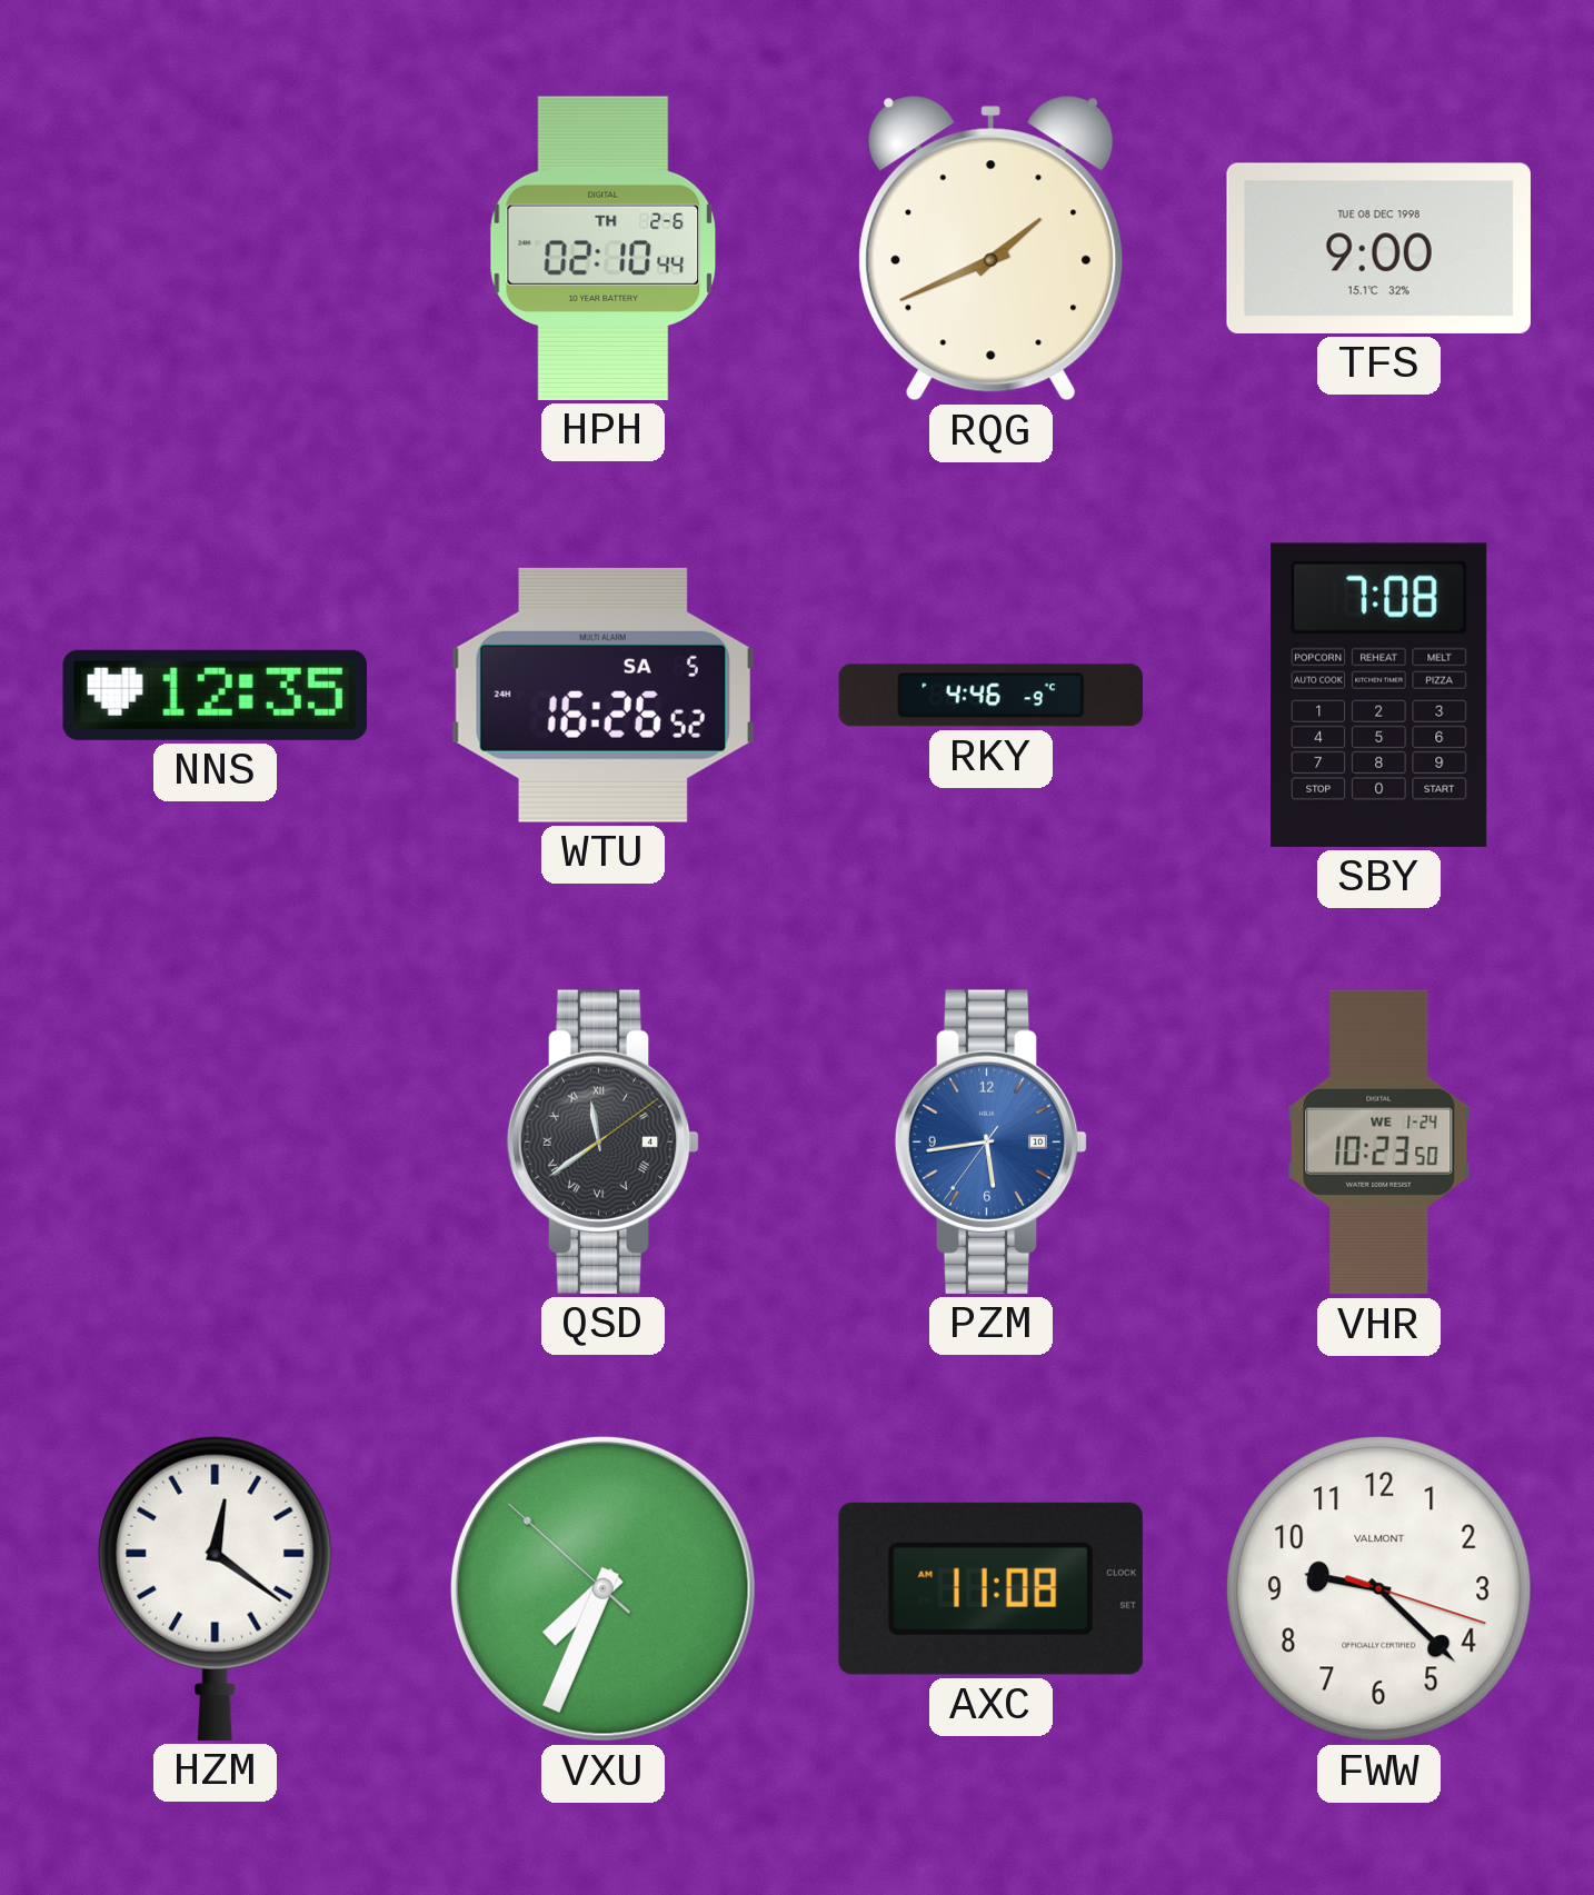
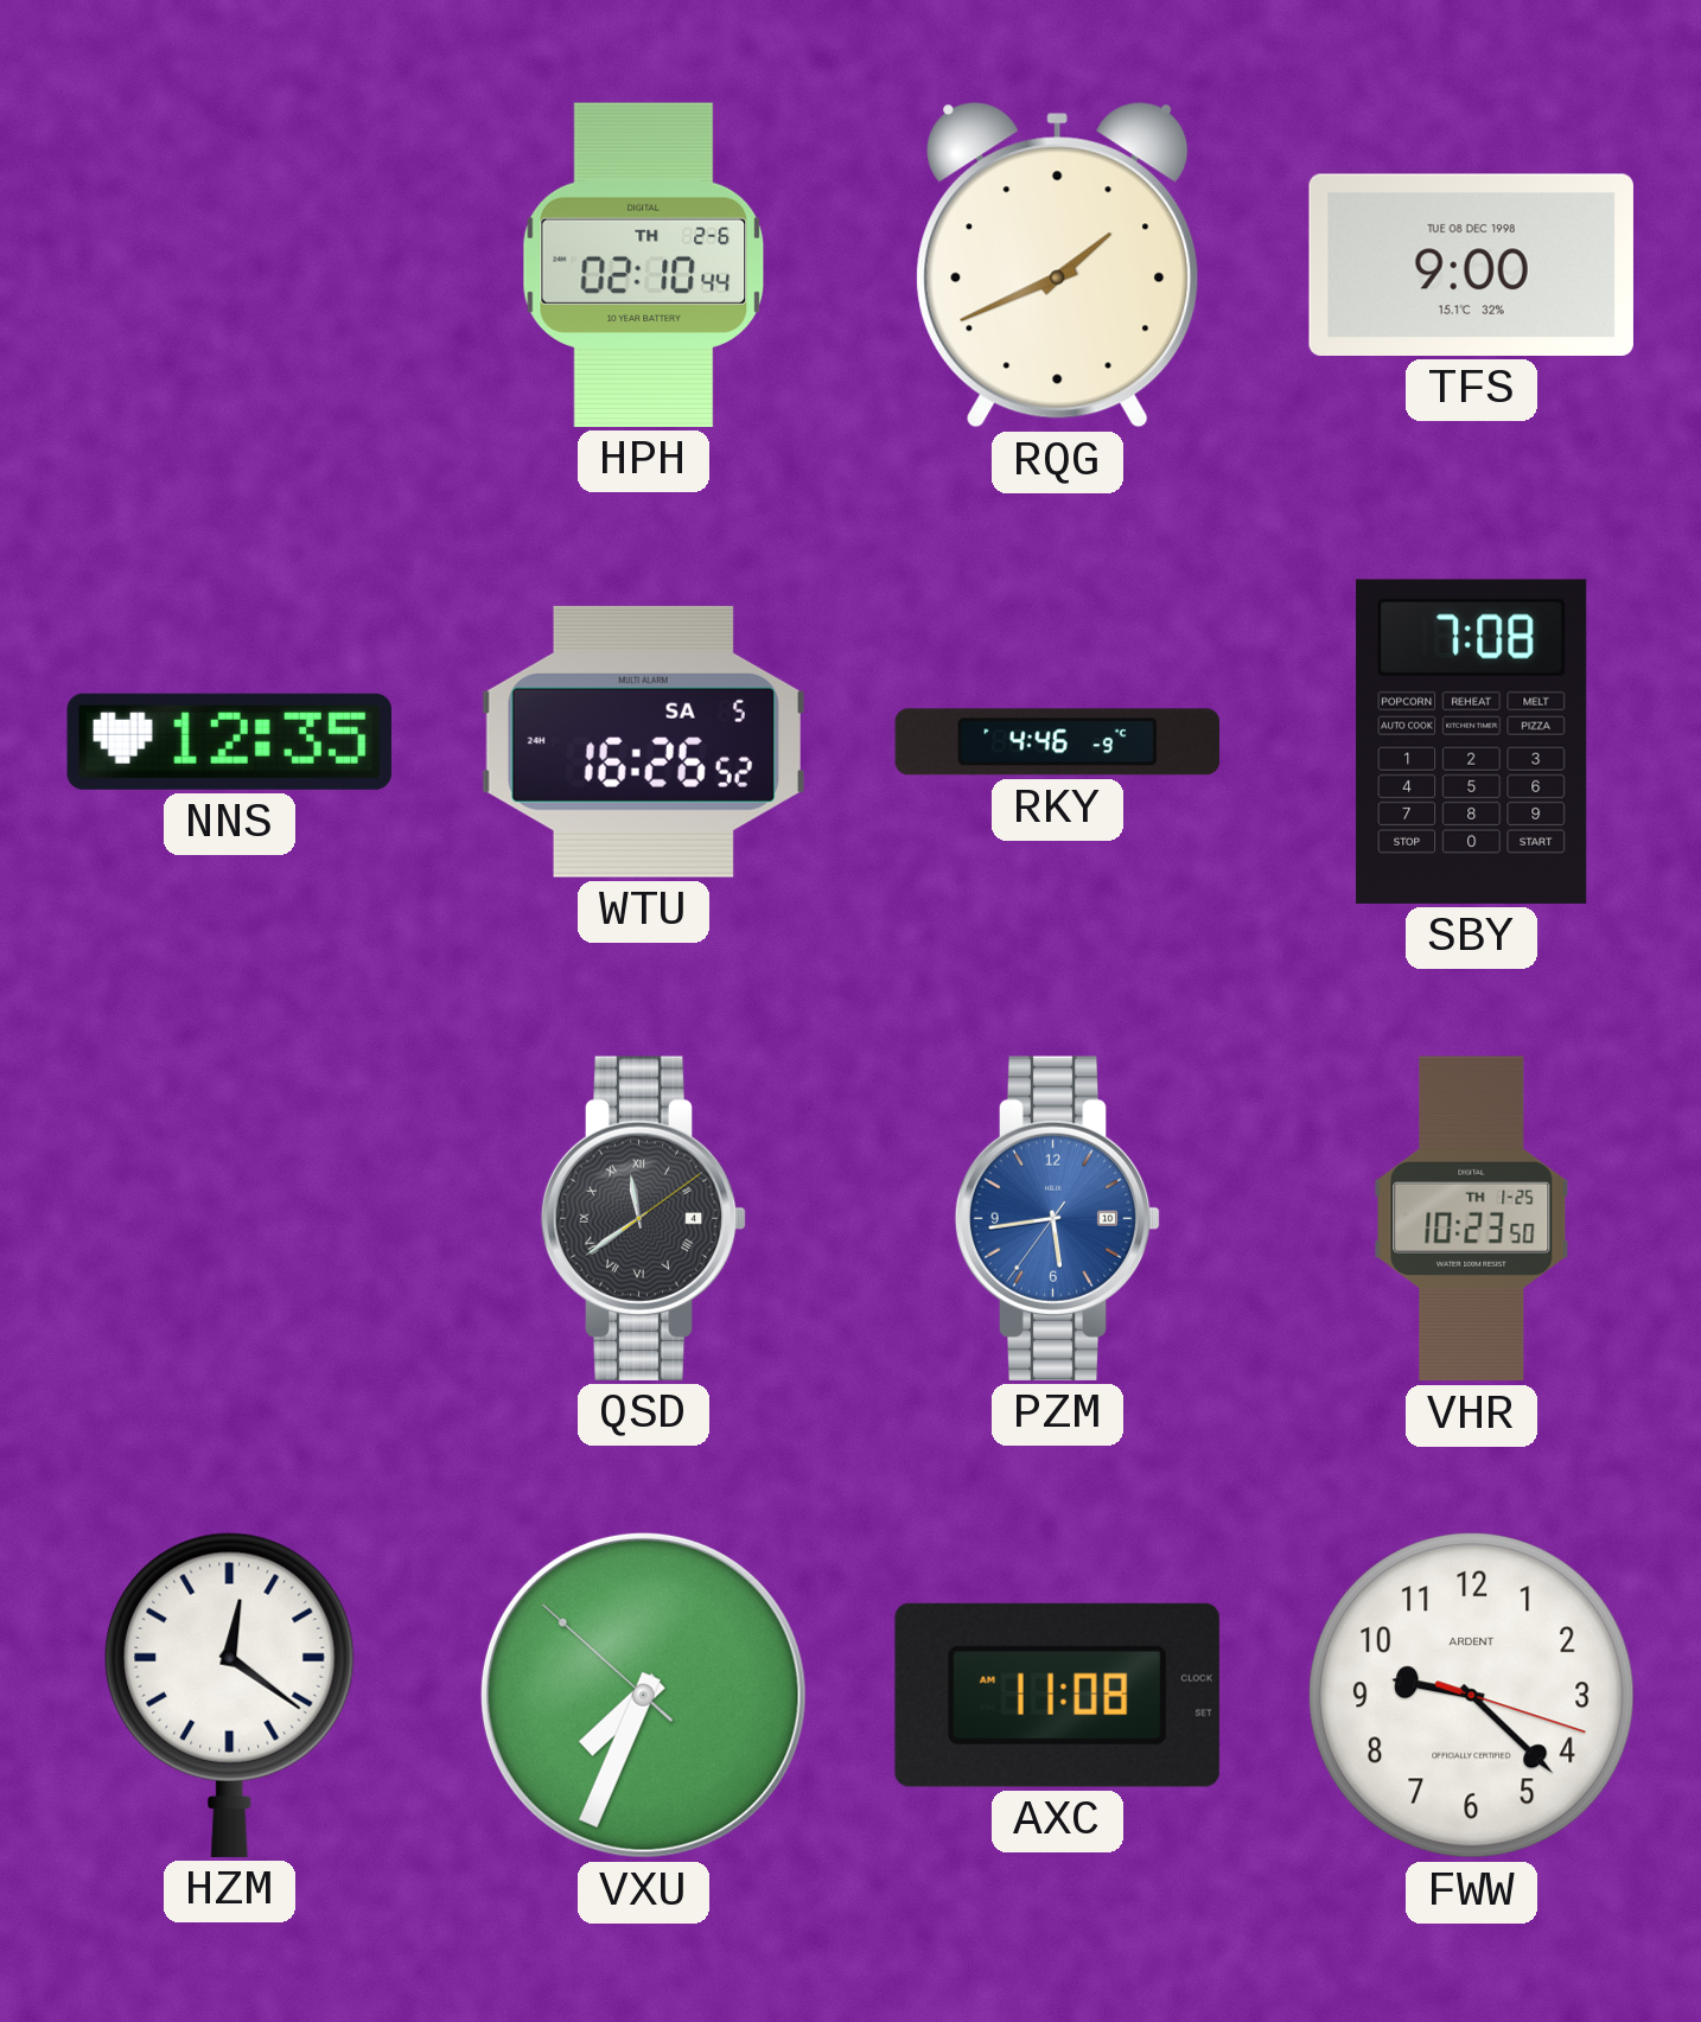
VHR date: WE 1-24 -> TH 1-25
FWW brand: VALMONT -> ARDENT
